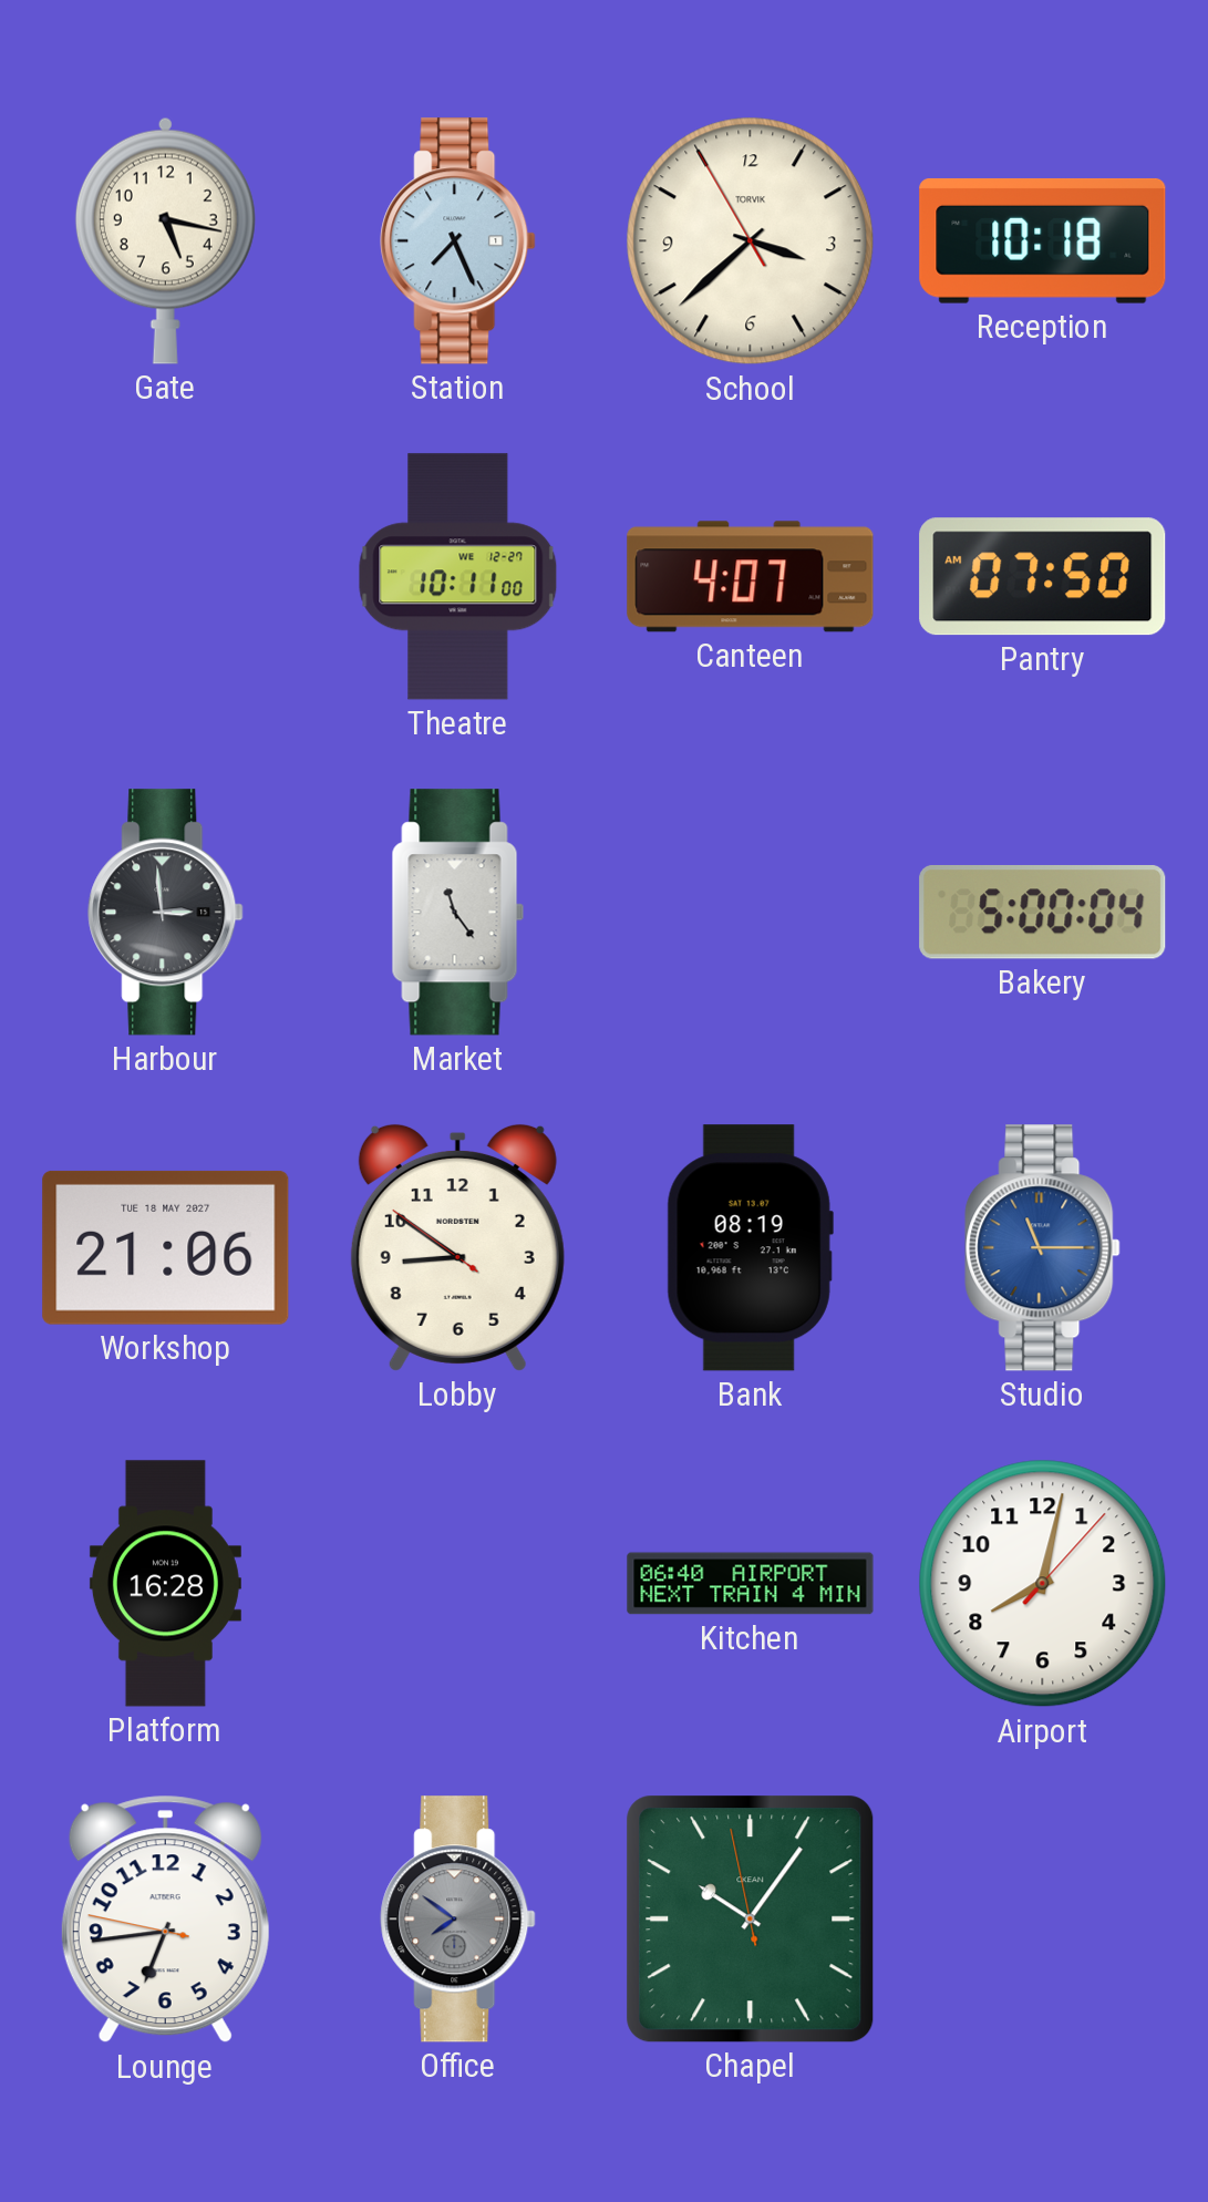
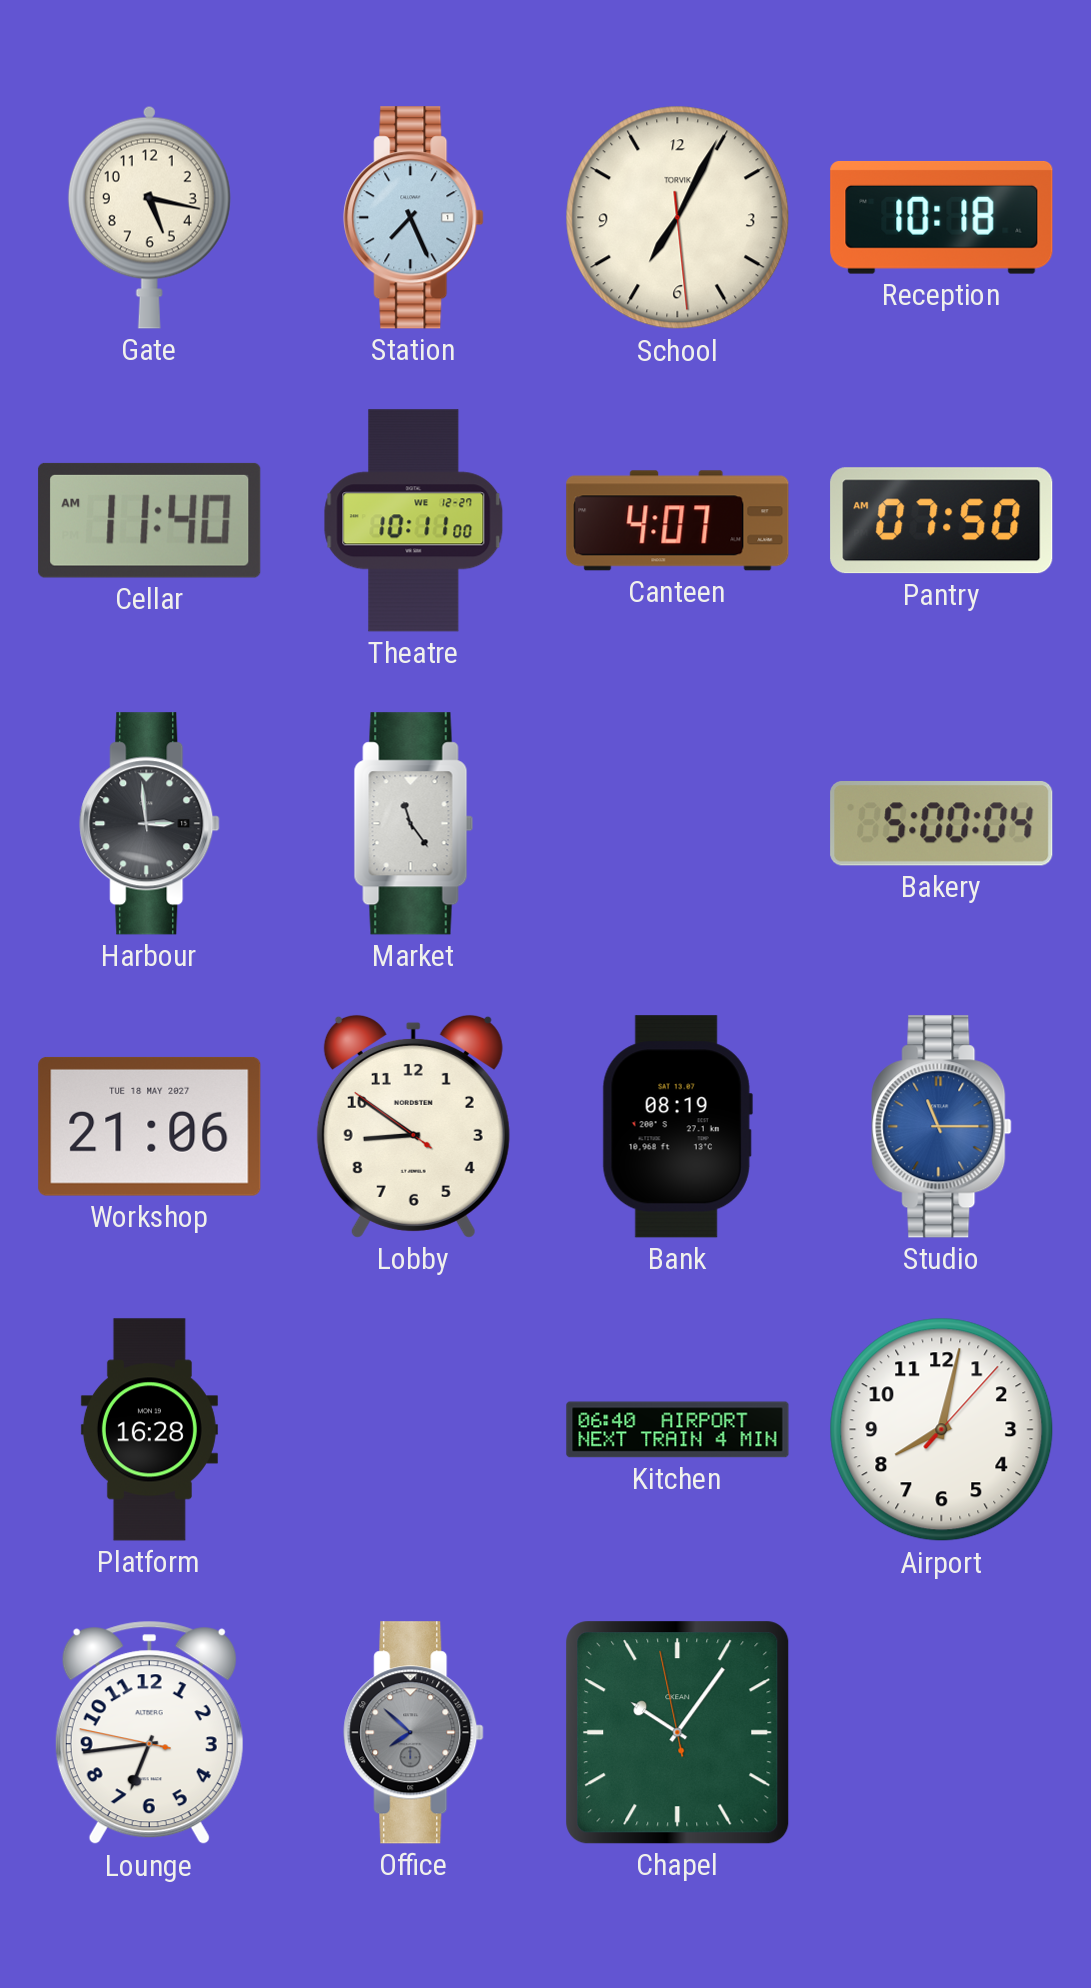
School: 3:37 -> 7:04
Cellar: none -> 11:40
Office: 7:51 -> 7:52
